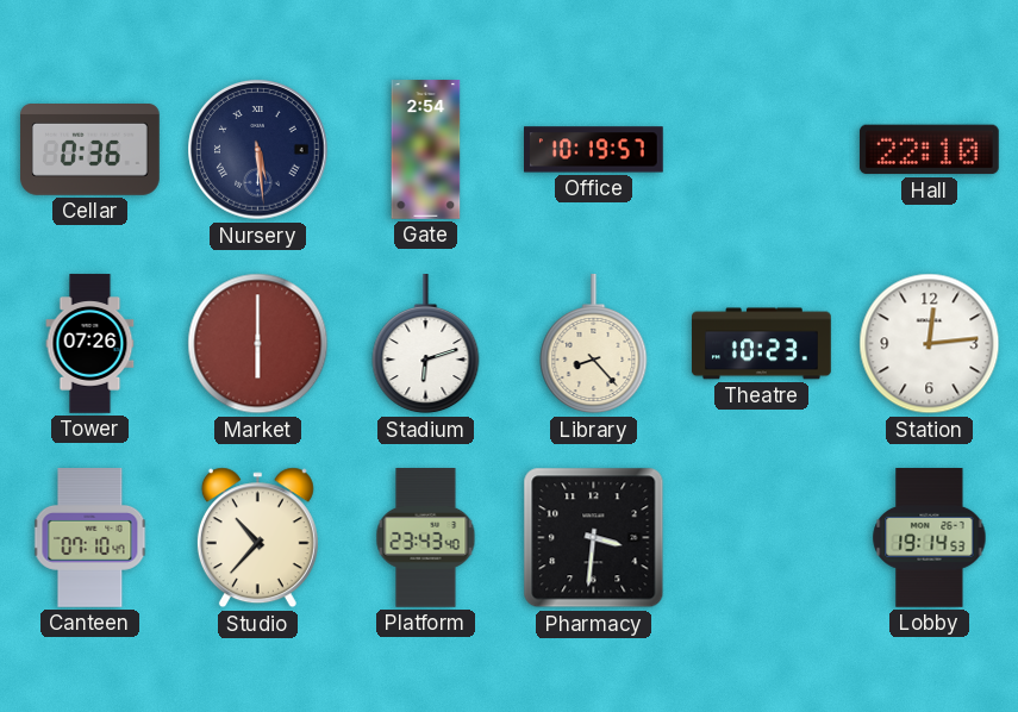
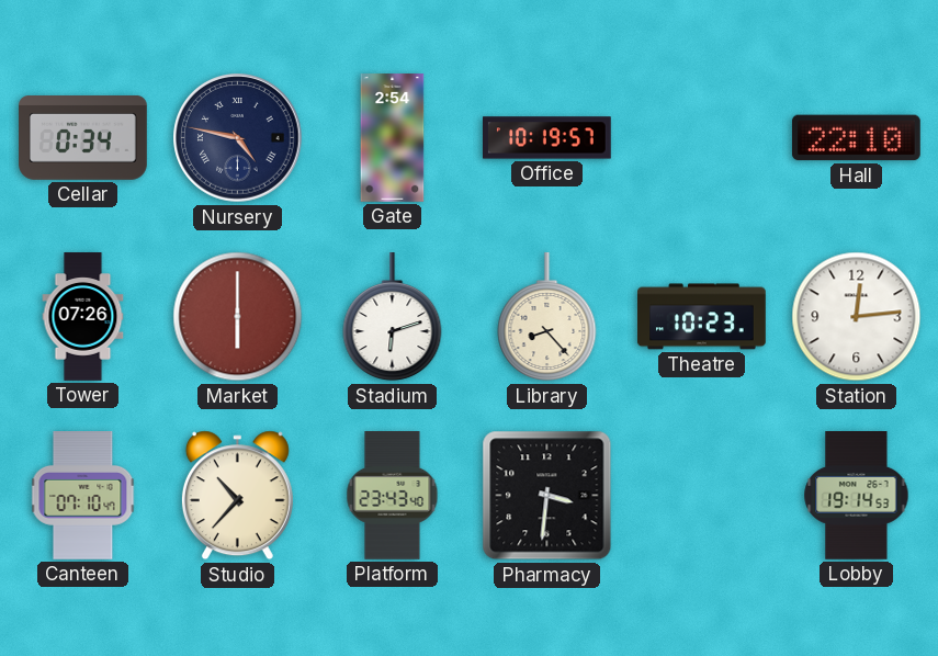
Cellar: 0:36 -> 0:34
Nursery: 5:29 -> 4:47
